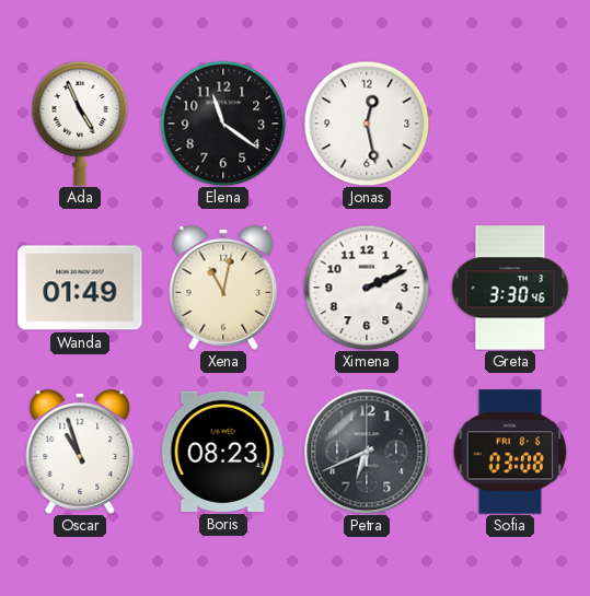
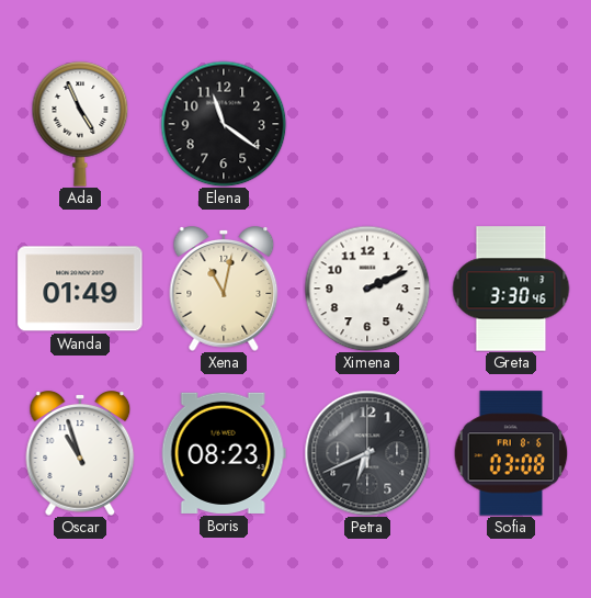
Jonas: 12:28 -> none
